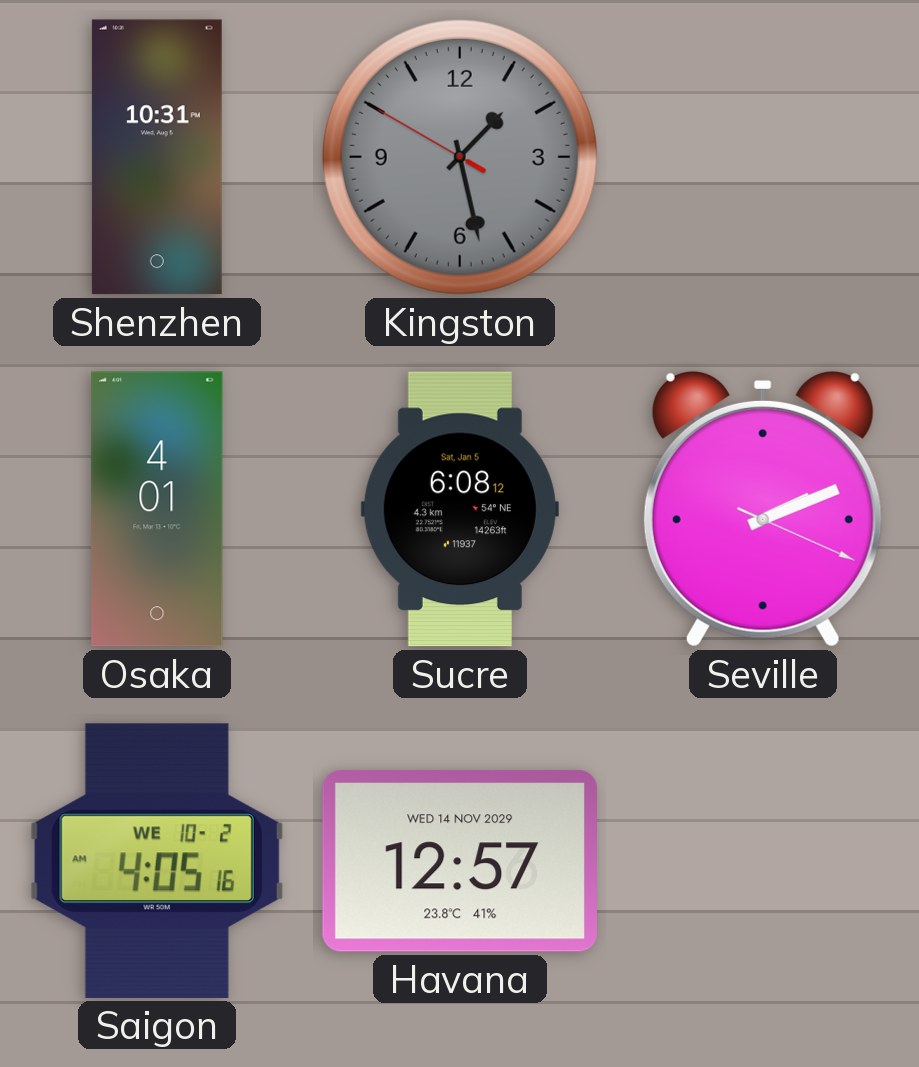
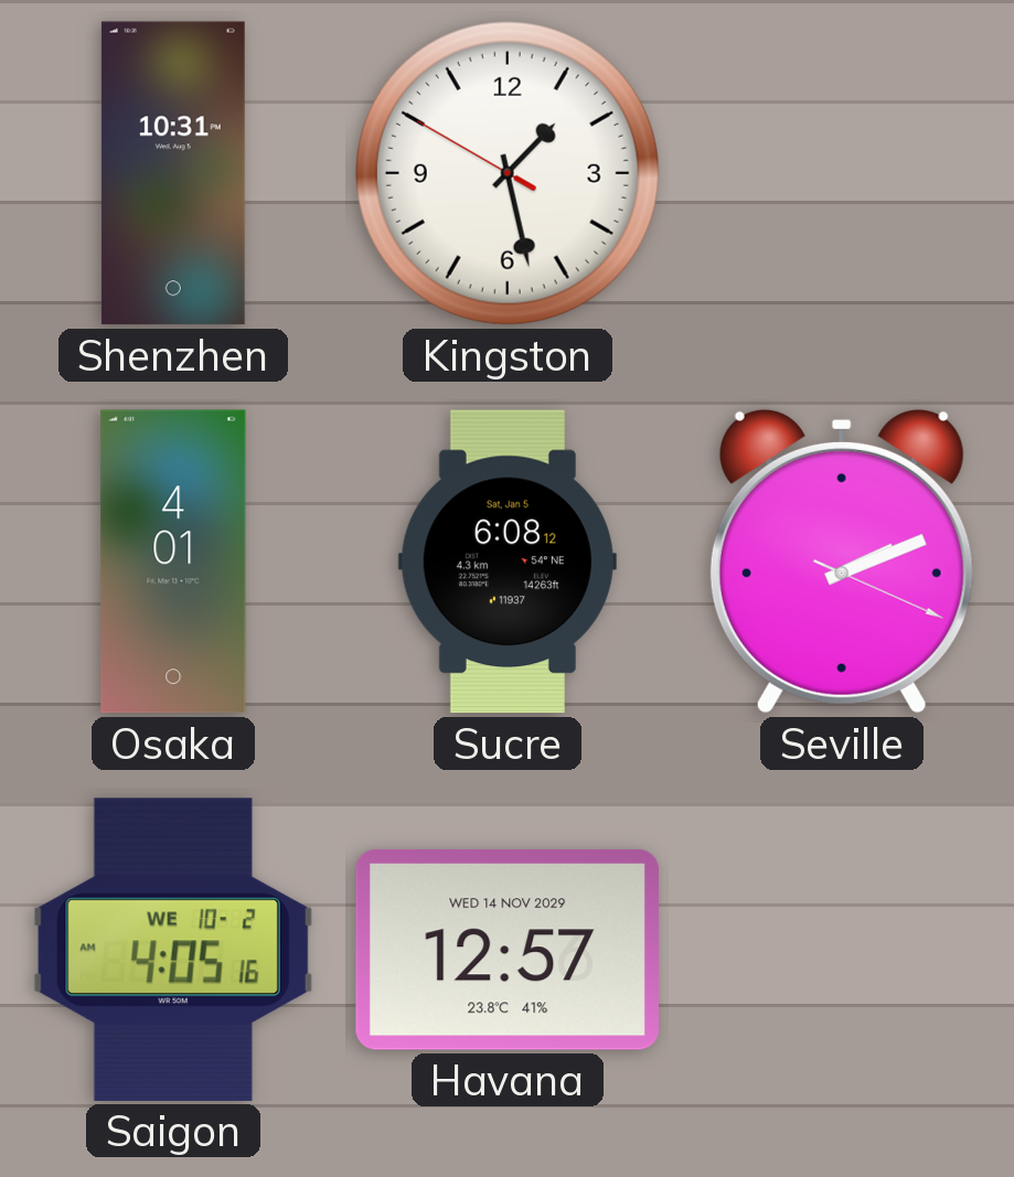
Kingston dial: grey -> white
